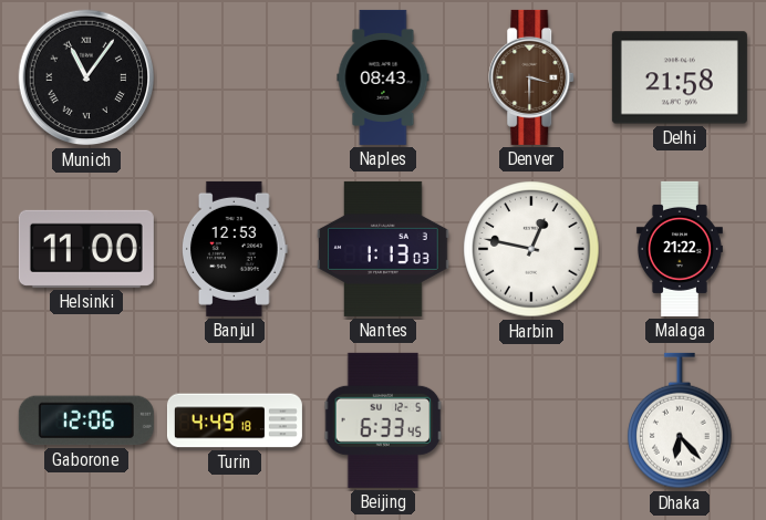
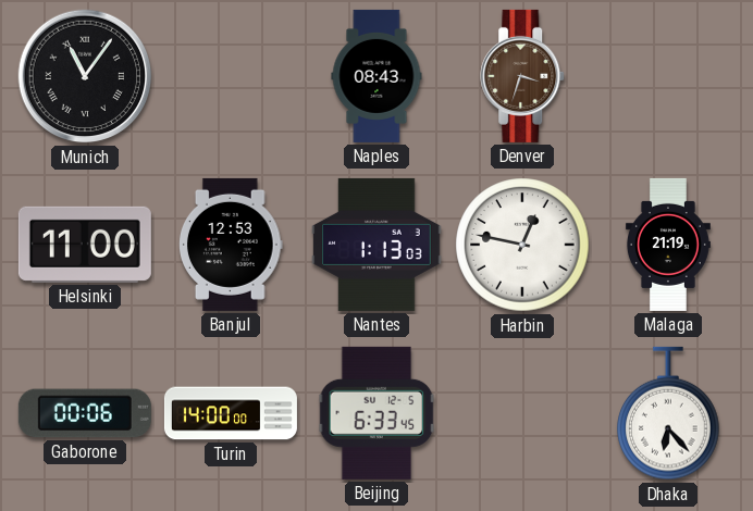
Denver: 3:30 -> 3:33
Delhi: 21:58 -> none
Malaga: 21:22 -> 21:19
Gaborone: 12:06 -> 00:06
Turin: 4:49 -> 14:00
